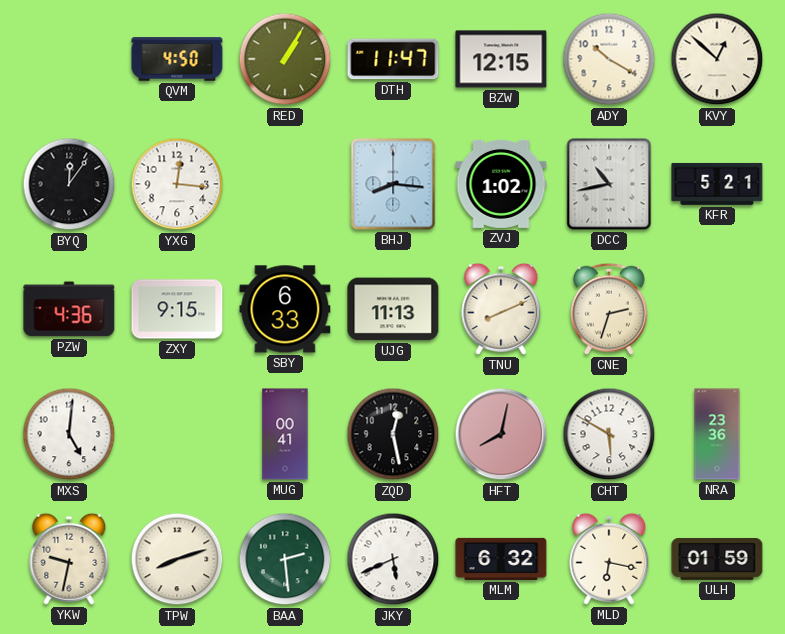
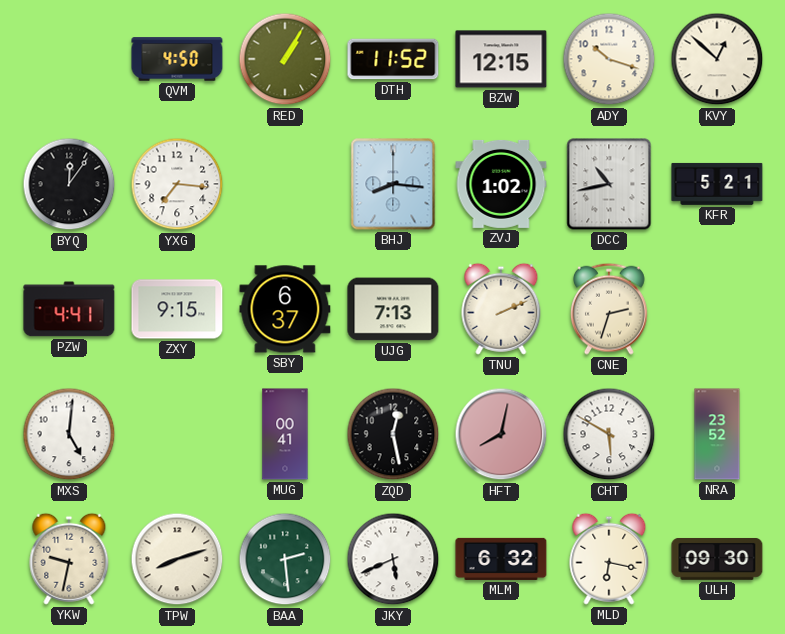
DTH: 11:47 -> 11:52
ADY: 10:20 -> 10:18
YXG: 12:16 -> 7:16
PZW: 4:36 -> 4:41
SBY: 6:33 -> 6:37
UJG: 11:13 -> 7:13
TNU: 8:11 -> 2:11
NRA: 23:36 -> 23:52
ULH: 01:59 -> 09:30
